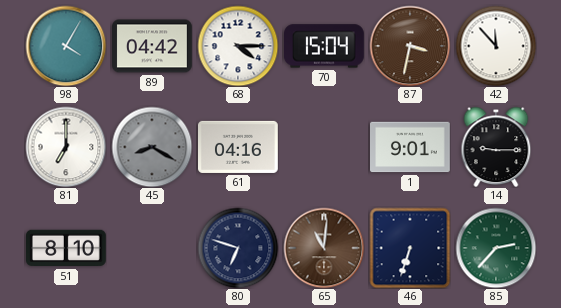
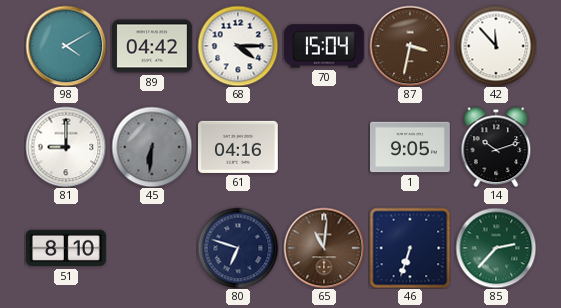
98: 4:05 -> 4:10
81: 7:00 -> 9:00
45: 8:20 -> 6:31
1: 9:01 -> 9:05
14: 9:15 -> 10:12
